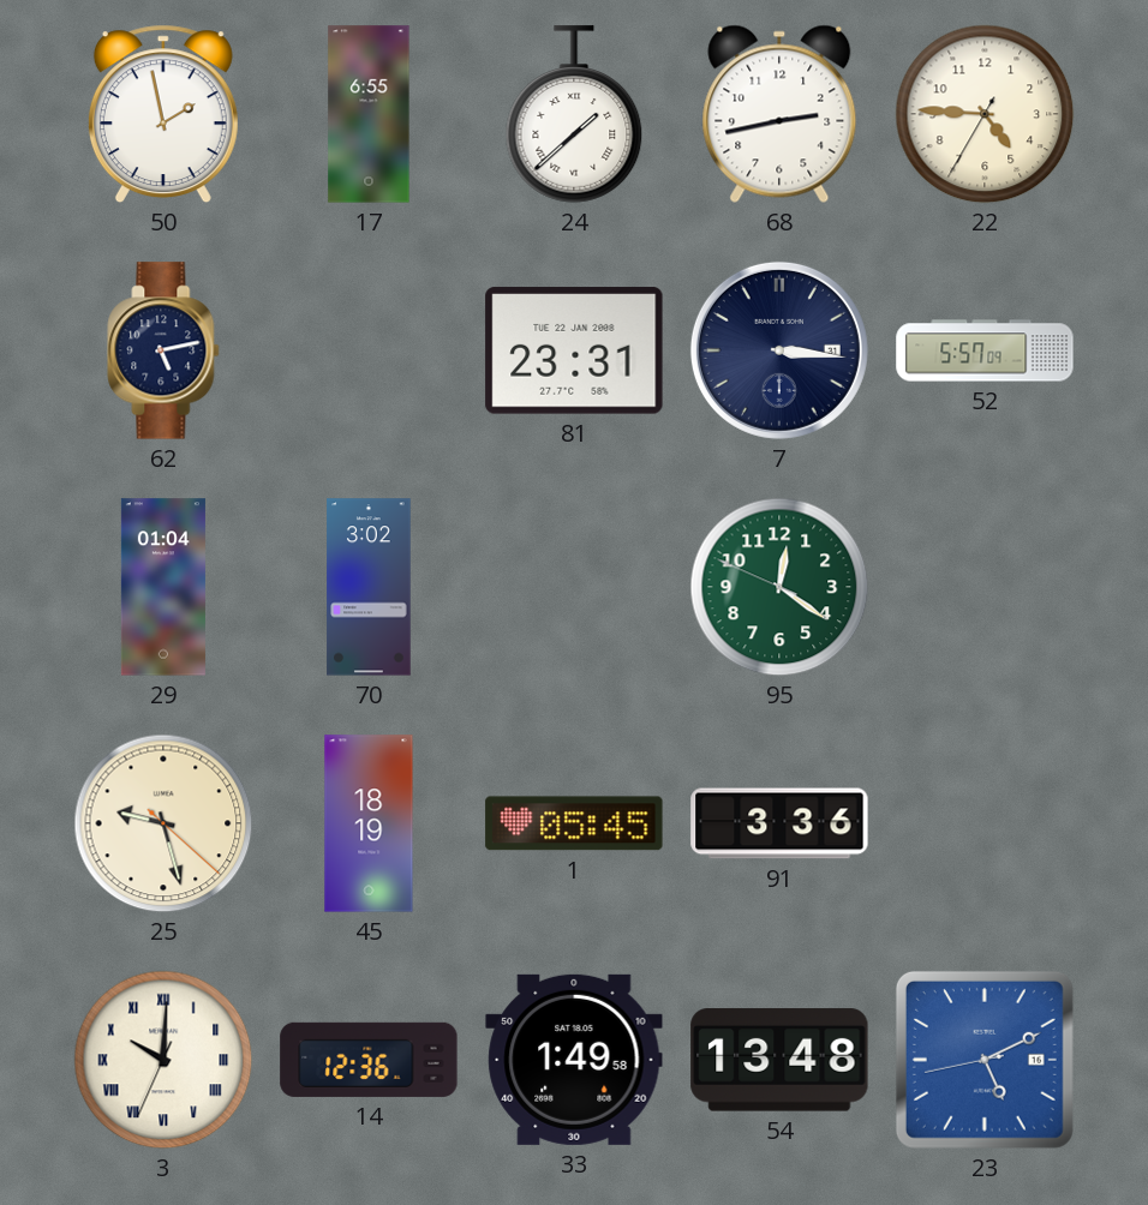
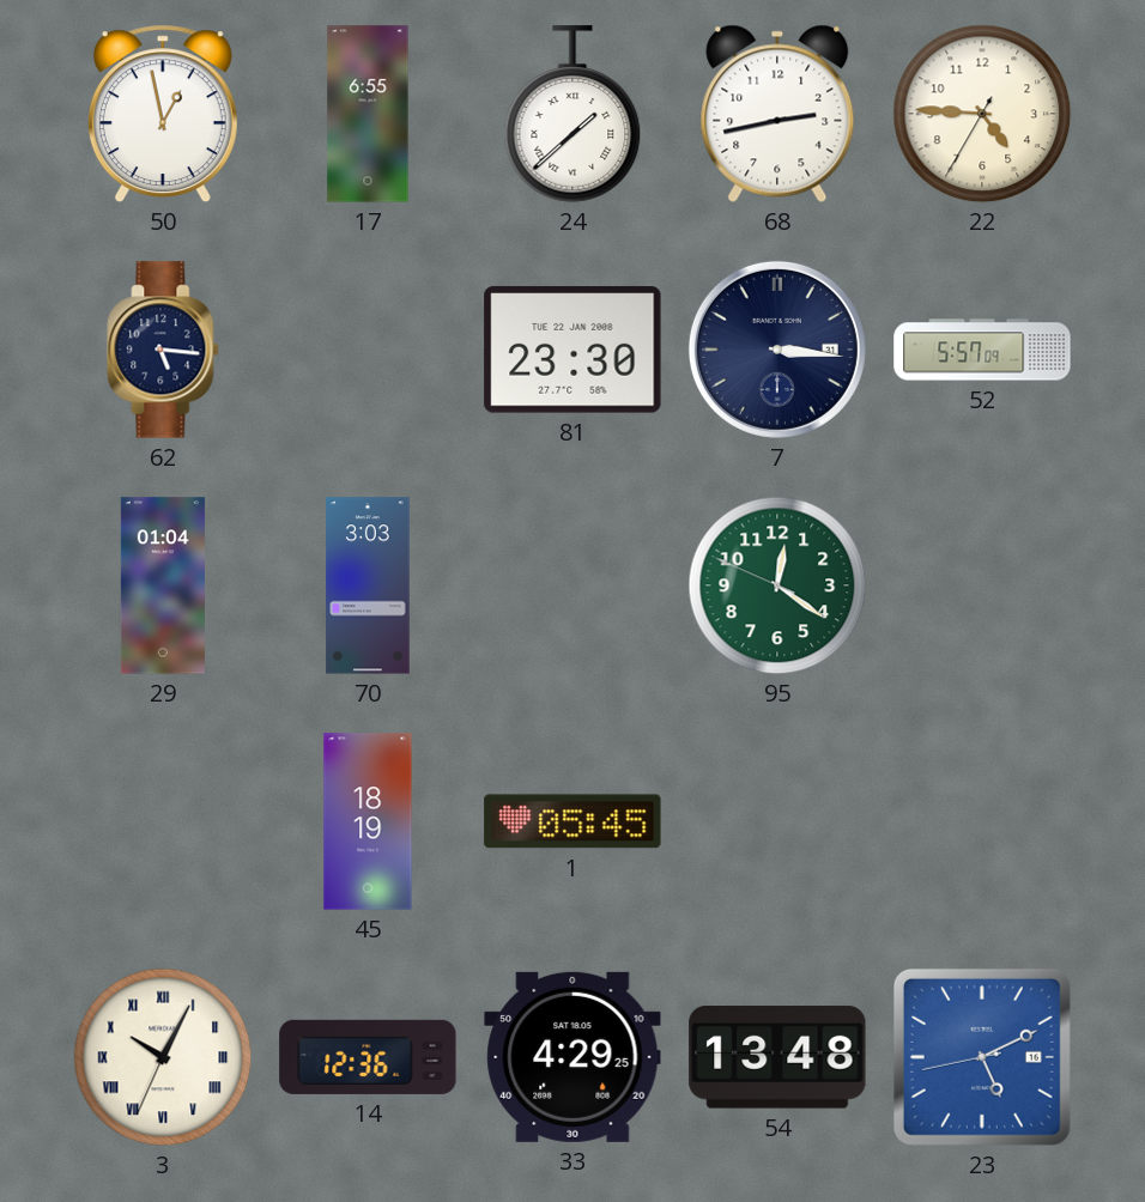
50: 1:58 -> 12:58
62: 5:13 -> 5:16
81: 23:31 -> 23:30
70: 3:02 -> 3:03
25: 9:27 -> none
91: 3:36 -> none
3: 10:00 -> 10:04
33: 1:49 -> 4:29
